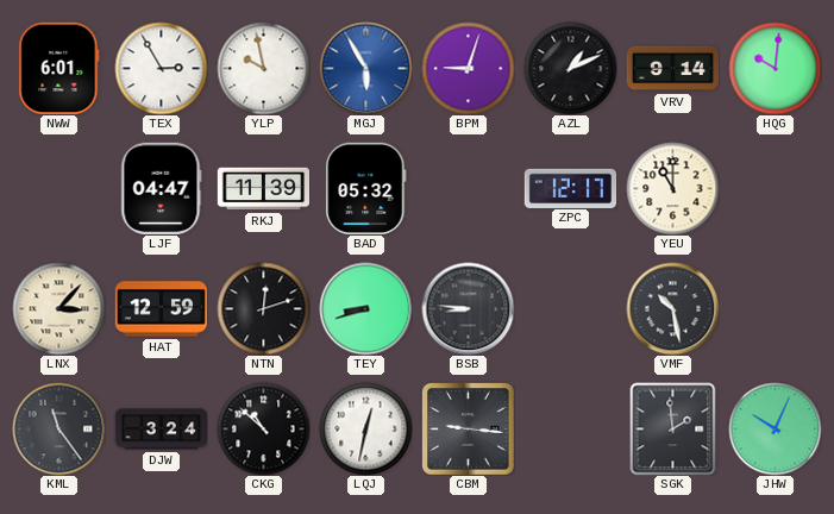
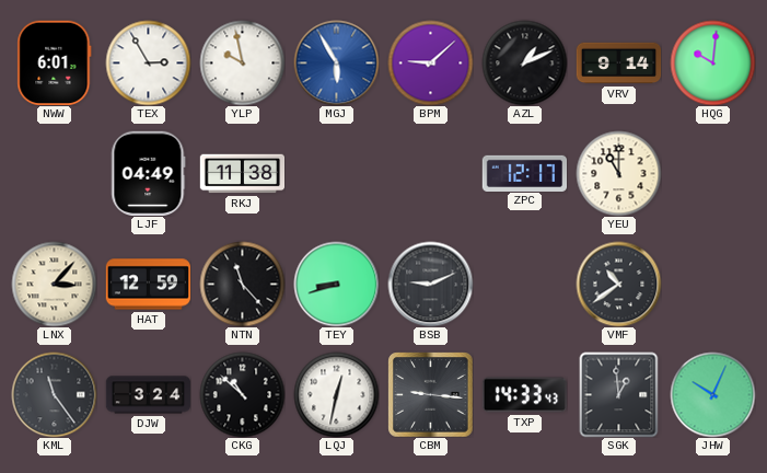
BPM: 9:03 -> 9:08
LJF: 04:47 -> 04:49
RKJ: 11:39 -> 11:38
BAD: 05:32 -> none
NTN: 12:12 -> 11:23
BSB: 8:46 -> 9:11
VMF: 10:28 -> 10:39
TXP: none -> 14:33
SGK: 1:59 -> 12:59
